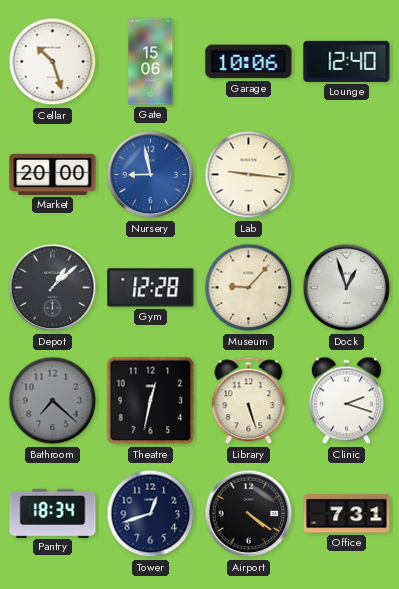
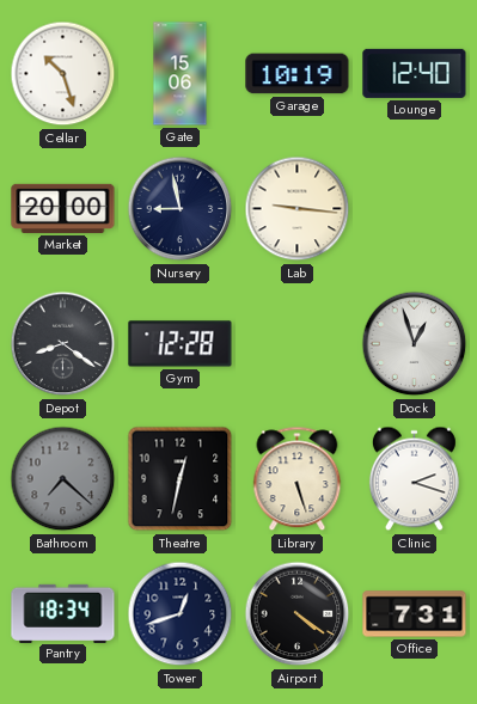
Garage: 10:06 -> 10:19
Nursery dial: blue -> navy
Depot: 1:08 -> 8:21
Museum: 9:07 -> none
